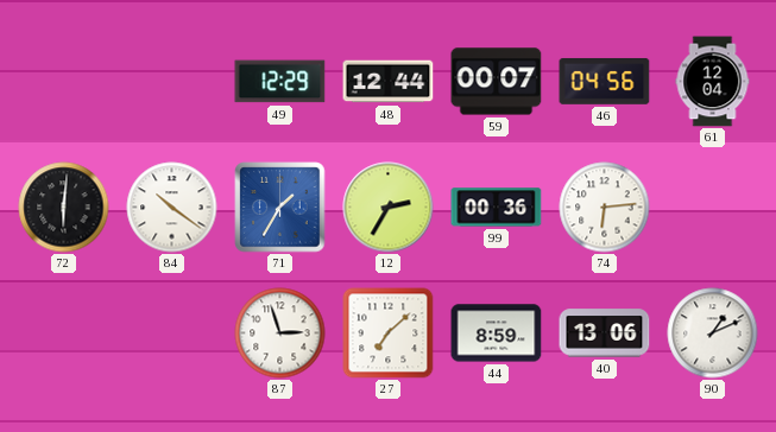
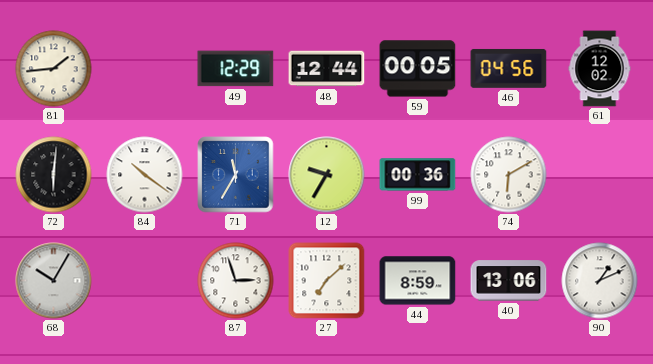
81: none -> 1:44
59: 00:07 -> 00:05
61: 12:04 -> 12:02
71: 1:35 -> 11:35
12: 2:35 -> 9:35
74: 6:14 -> 6:10
68: none -> 10:05
